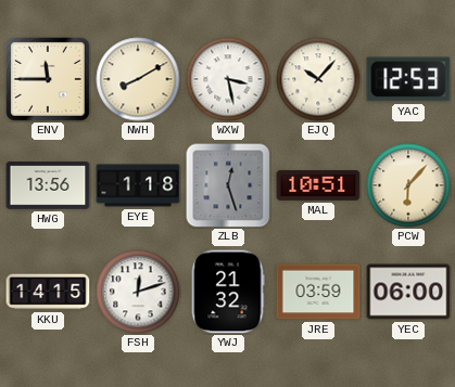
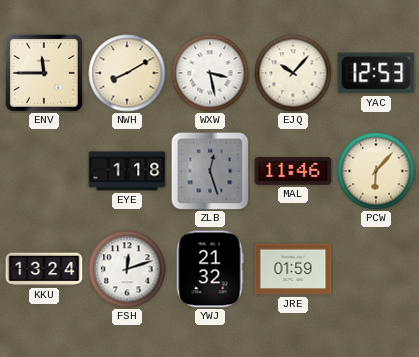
HWG: 13:56 -> none
MAL: 10:51 -> 11:46
KKU: 14:15 -> 13:24
JRE: 03:59 -> 01:59
YEC: 06:00 -> none
